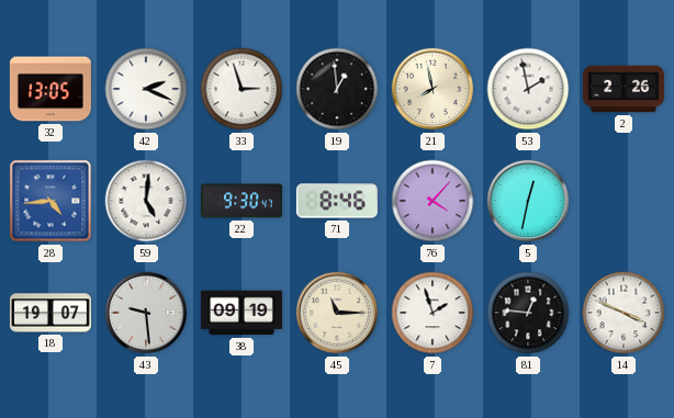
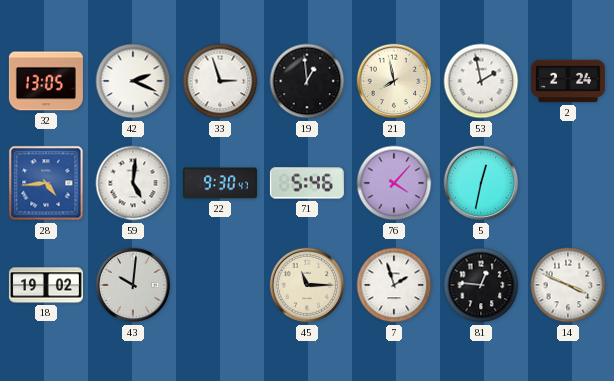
2: 2:26 -> 2:24
71: 8:46 -> 5:46
18: 19:07 -> 19:02
43: 9:29 -> 10:01
38: 09:19 -> none
